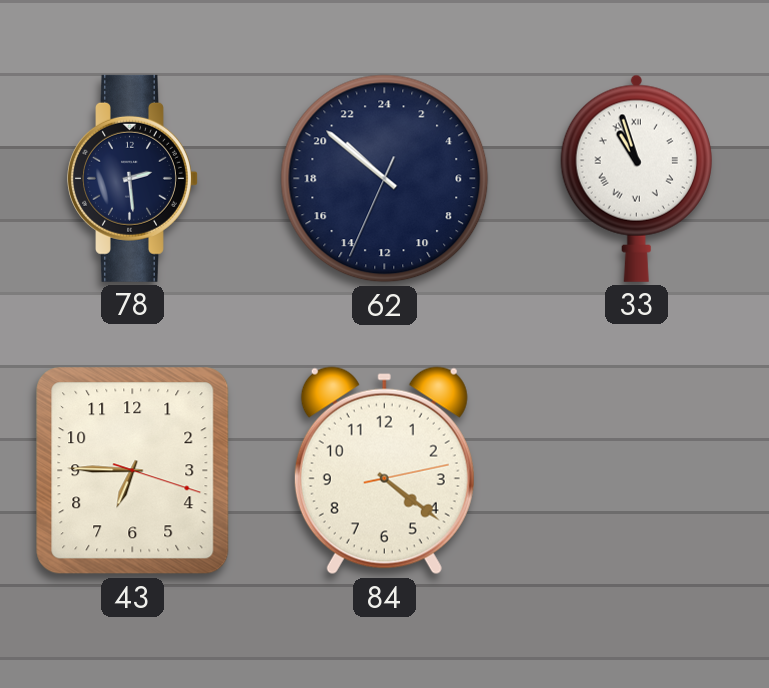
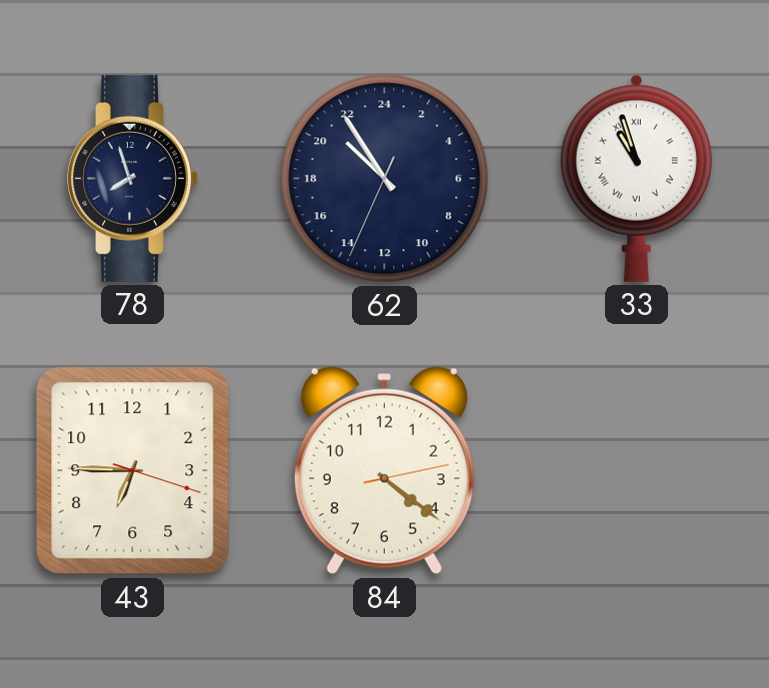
78: 2:29 -> 7:57
62: 20:51 -> 20:54
